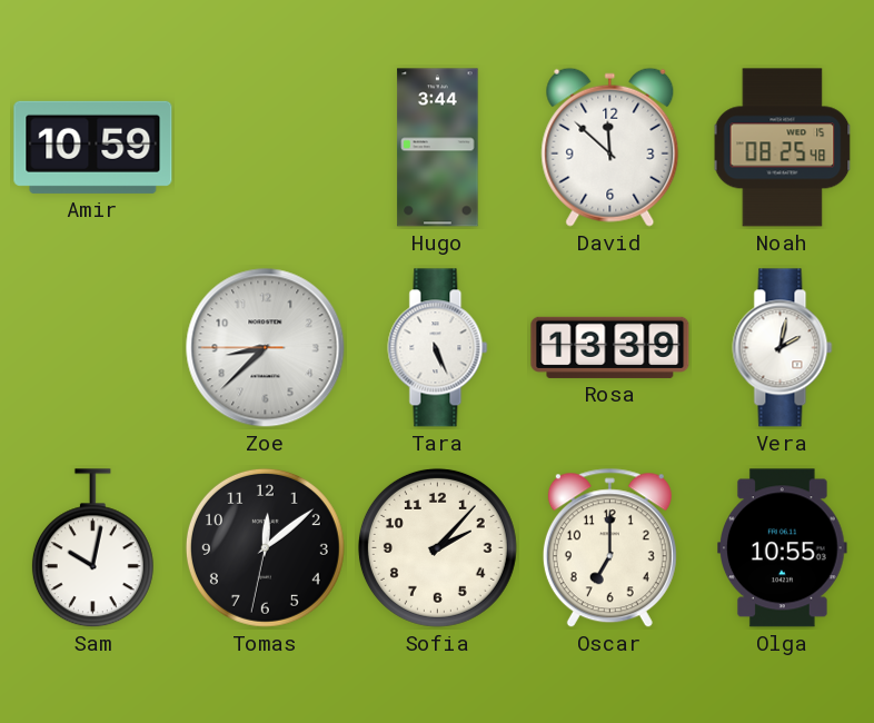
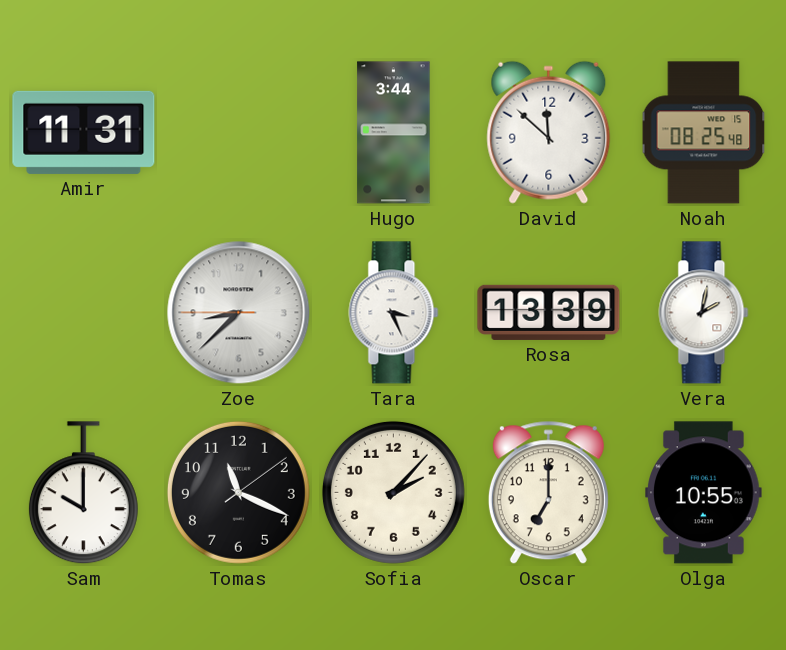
Amir: 10:59 -> 11:31
Tara: 5:26 -> 3:26
Sam: 10:02 -> 10:00
Tomas: 12:08 -> 11:19
